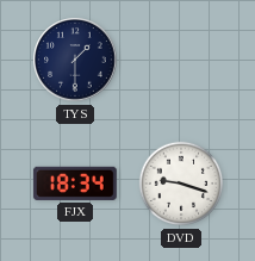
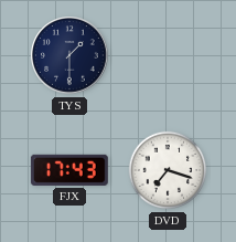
FJX: 18:34 -> 17:43
DVD: 9:18 -> 7:18
